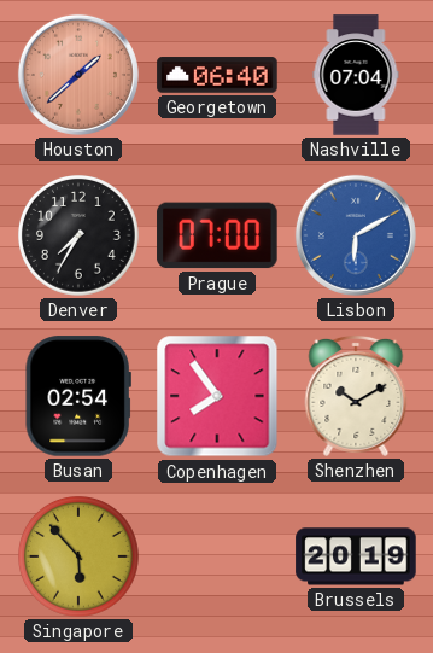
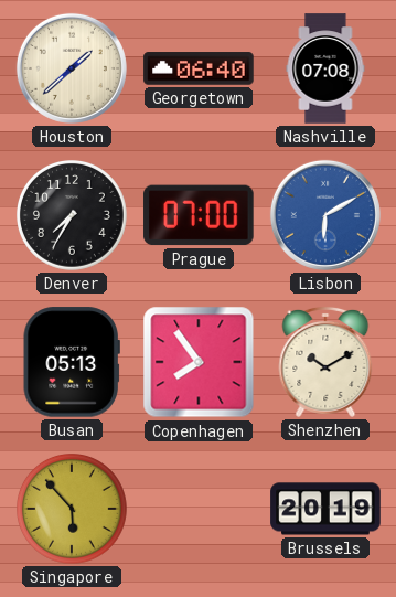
Houston dial: salmon -> cream
Nashville: 07:04 -> 07:08
Busan: 02:54 -> 05:13
